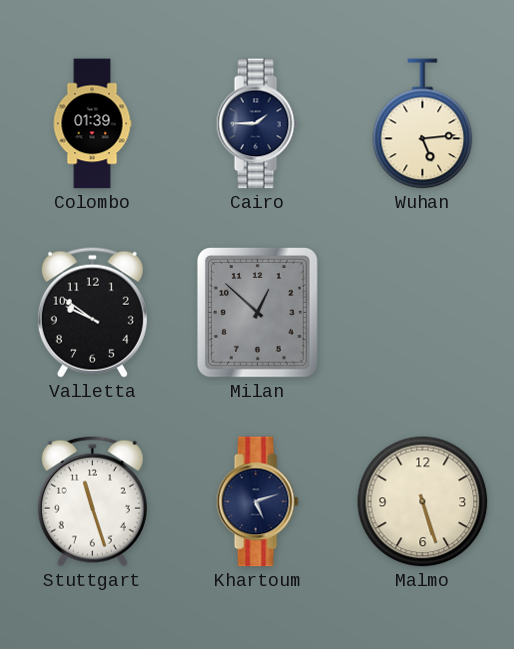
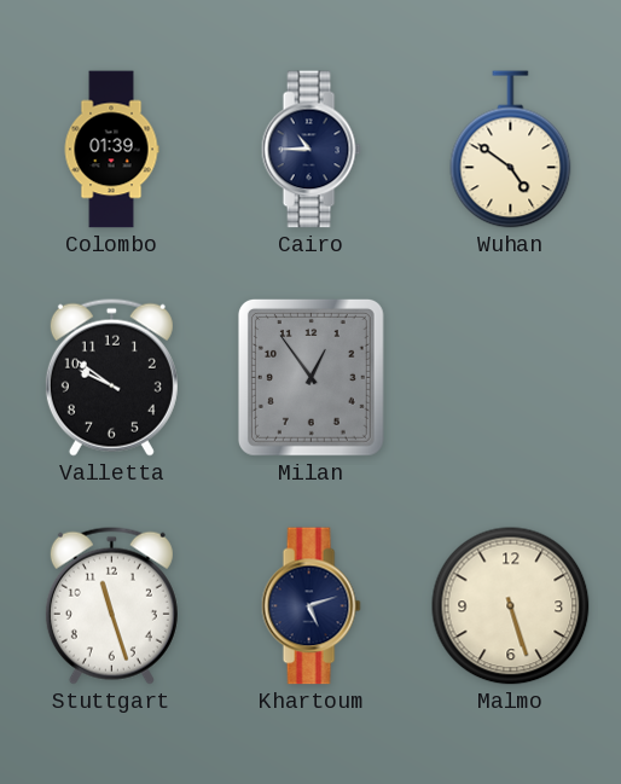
Cairo: 1:45 -> 10:45
Wuhan: 5:14 -> 4:51
Milan: 12:52 -> 12:54
